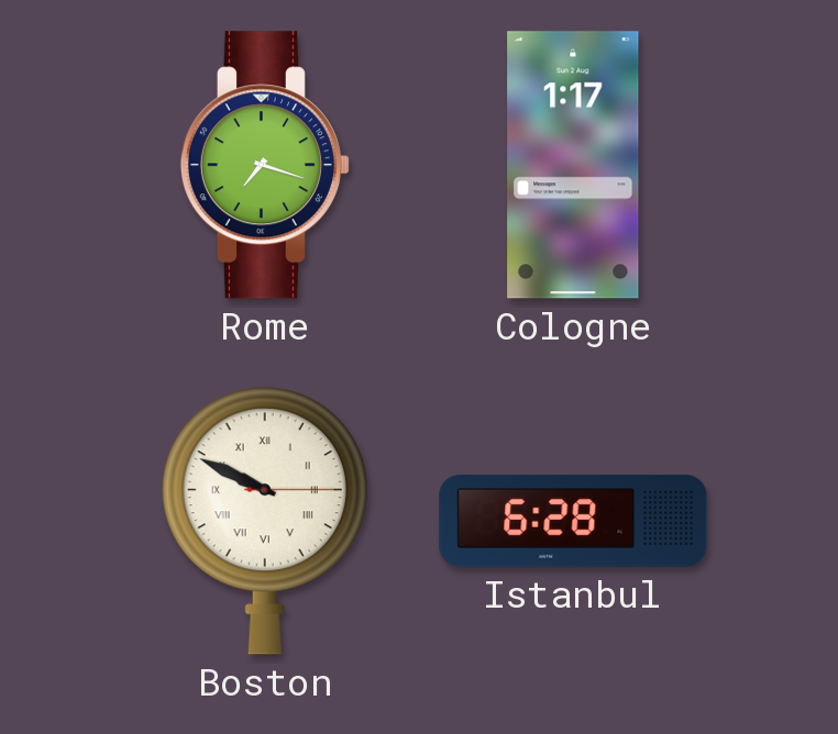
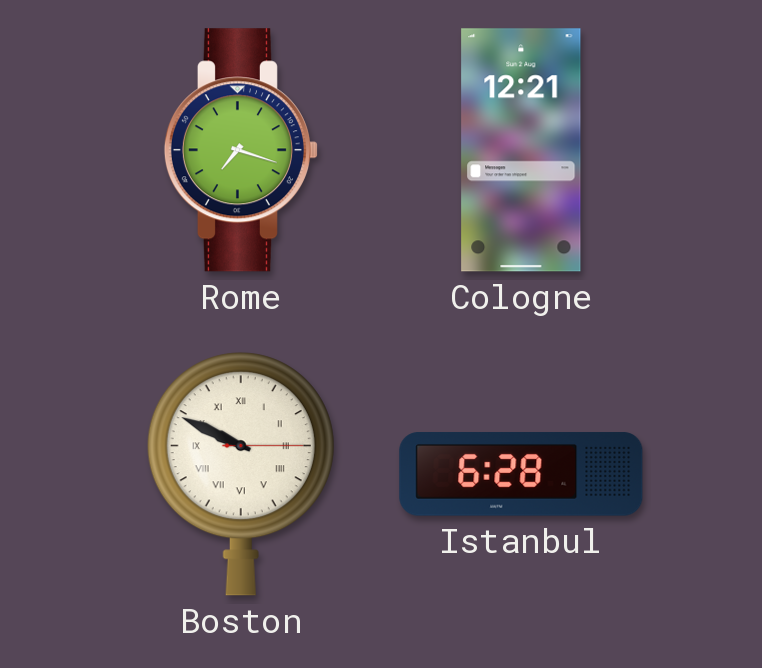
Cologne: 1:17 -> 12:21
